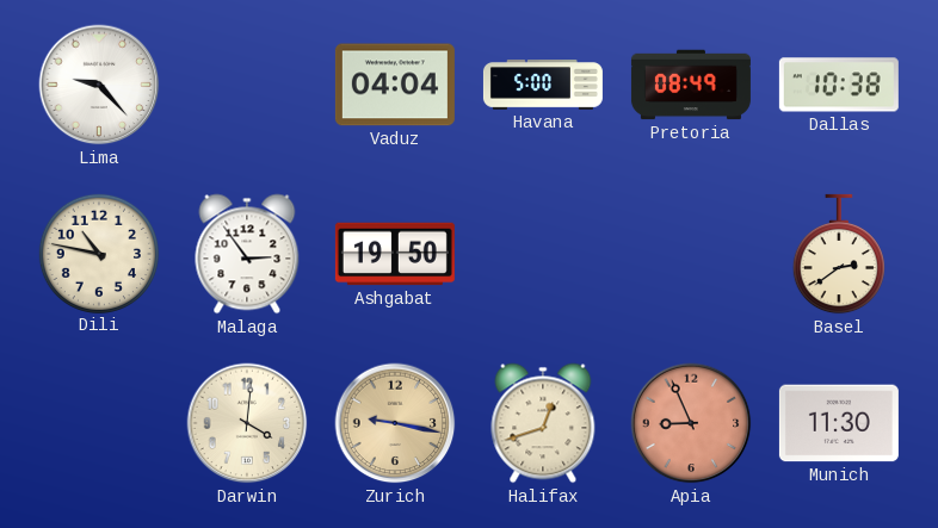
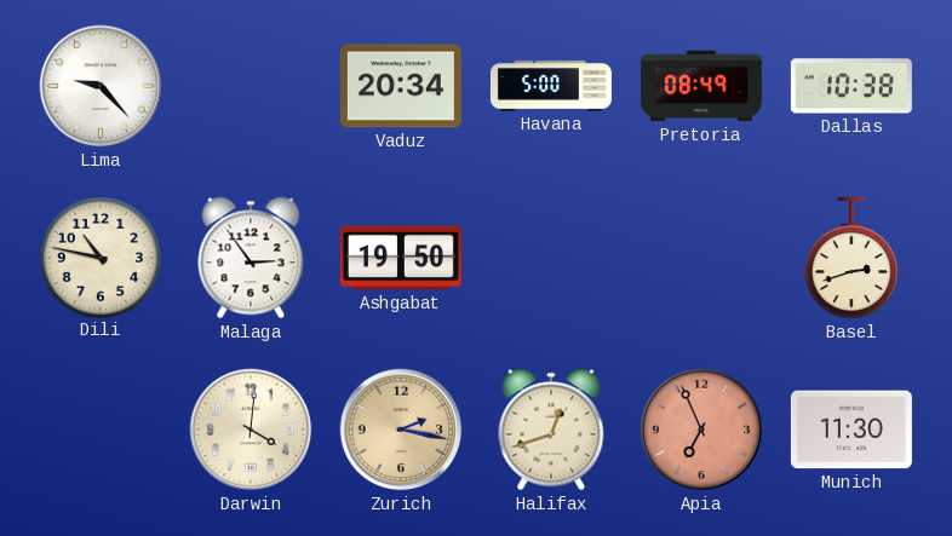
Vaduz: 04:04 -> 20:34
Basel: 2:39 -> 2:42
Zurich: 9:17 -> 2:17
Apia: 8:56 -> 6:56
